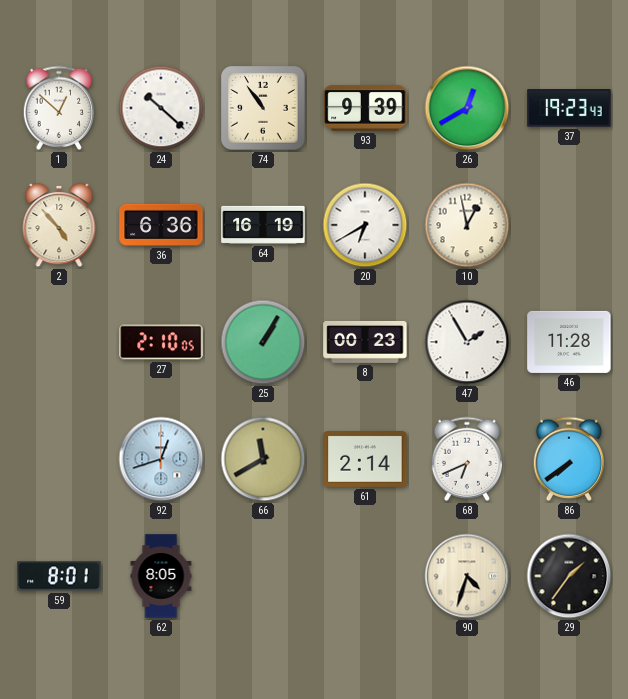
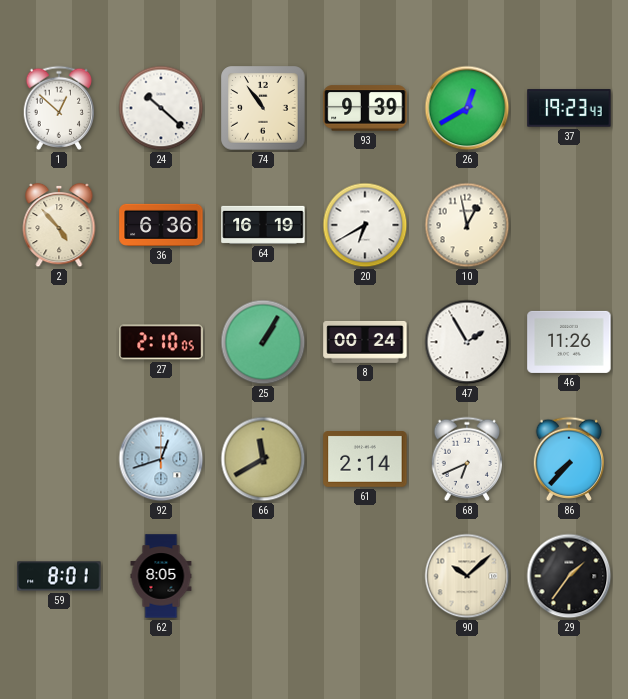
8: 00:23 -> 00:24
46: 11:28 -> 11:26
86: 7:39 -> 7:37
90: 4:33 -> 10:08
